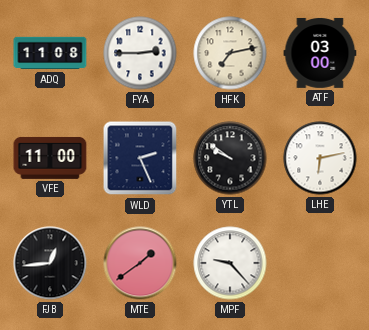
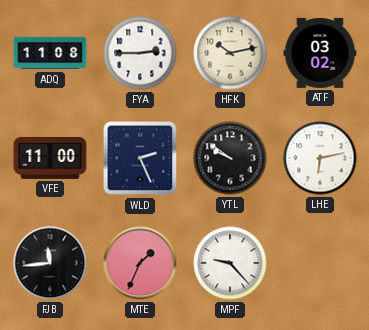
HFK: 7:13 -> 10:13
ATF: 03:00 -> 03:02
FJB: 12:44 -> 11:44
MTE: 1:39 -> 1:34
